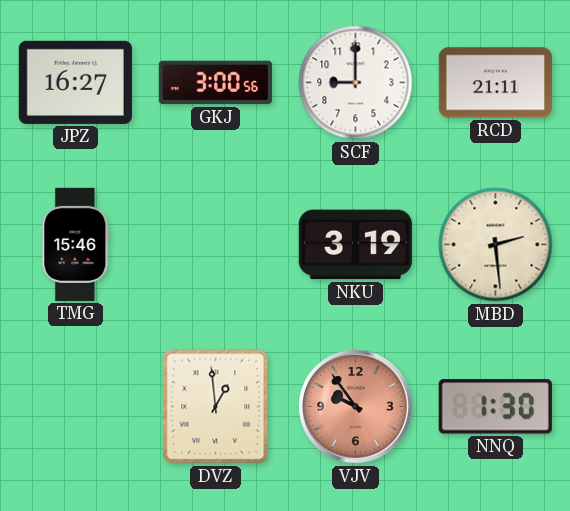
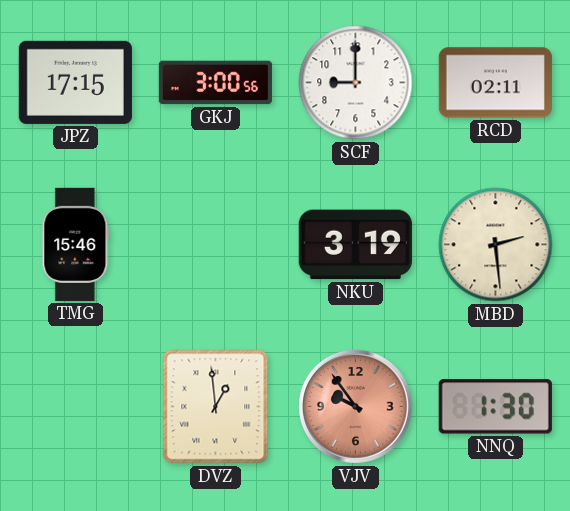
JPZ: 16:27 -> 17:15
RCD: 21:11 -> 02:11
